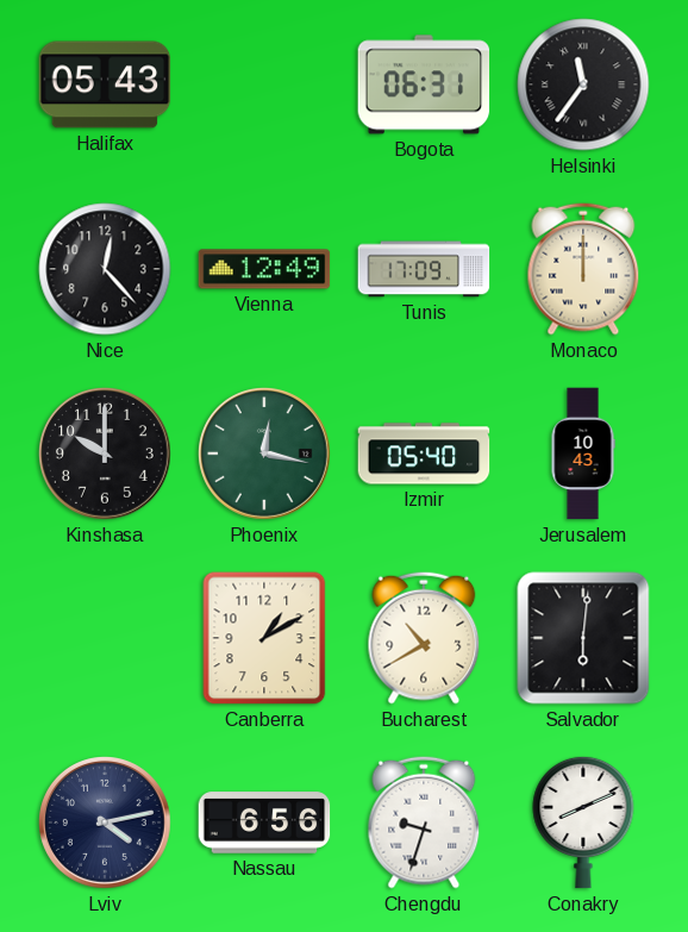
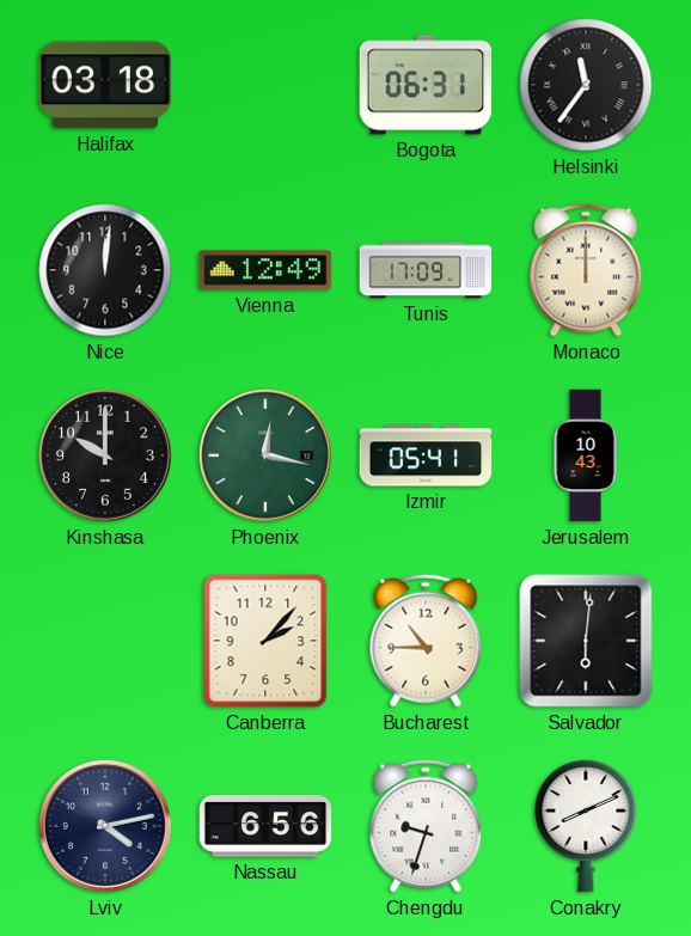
Halifax: 05:43 -> 03:18
Nice: 12:23 -> 12:01
Izmir: 05:40 -> 05:41
Canberra: 1:10 -> 2:07
Bucharest: 10:40 -> 10:45
